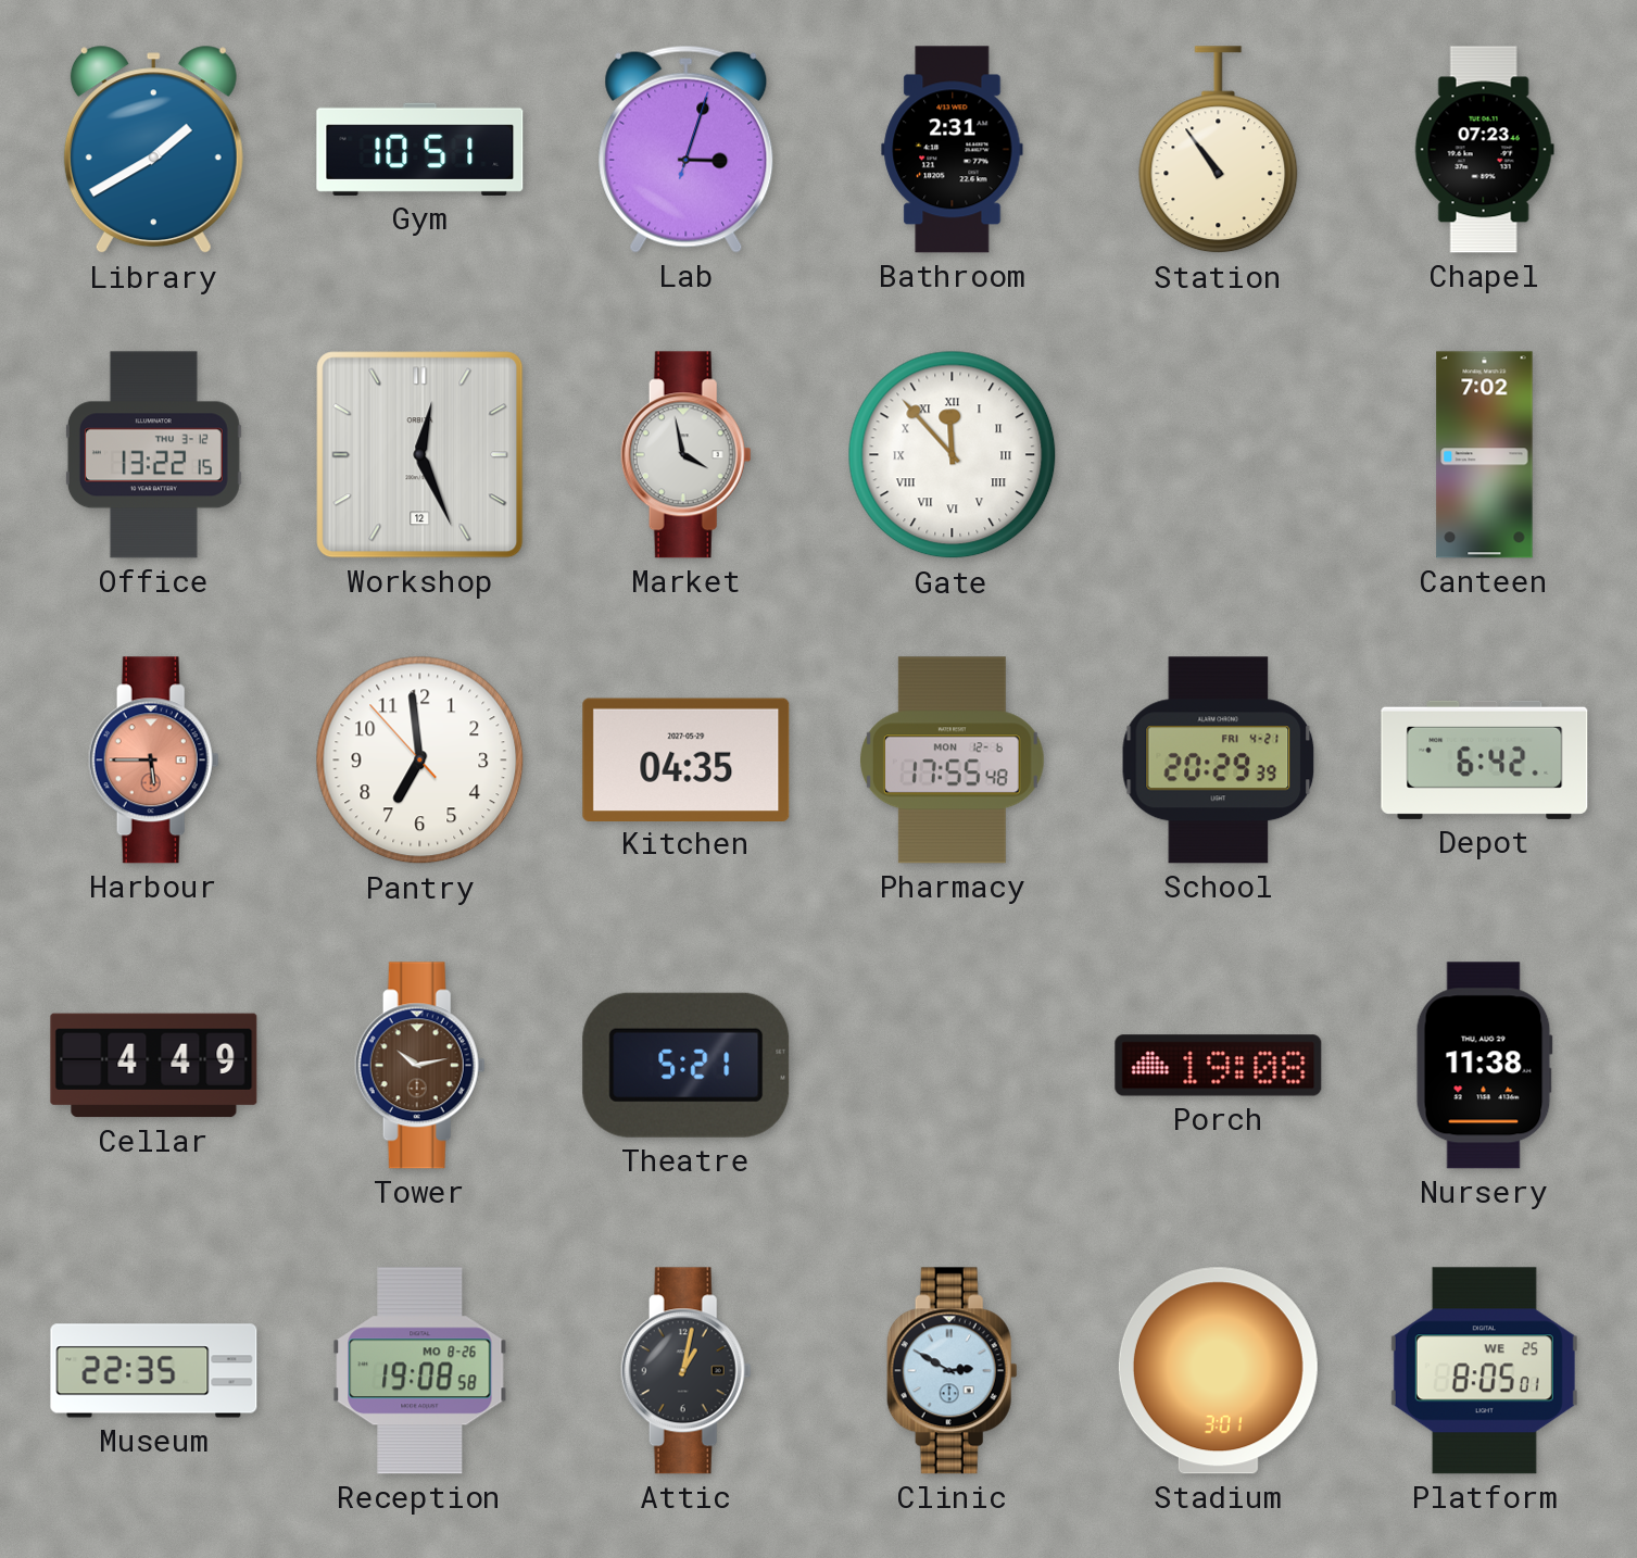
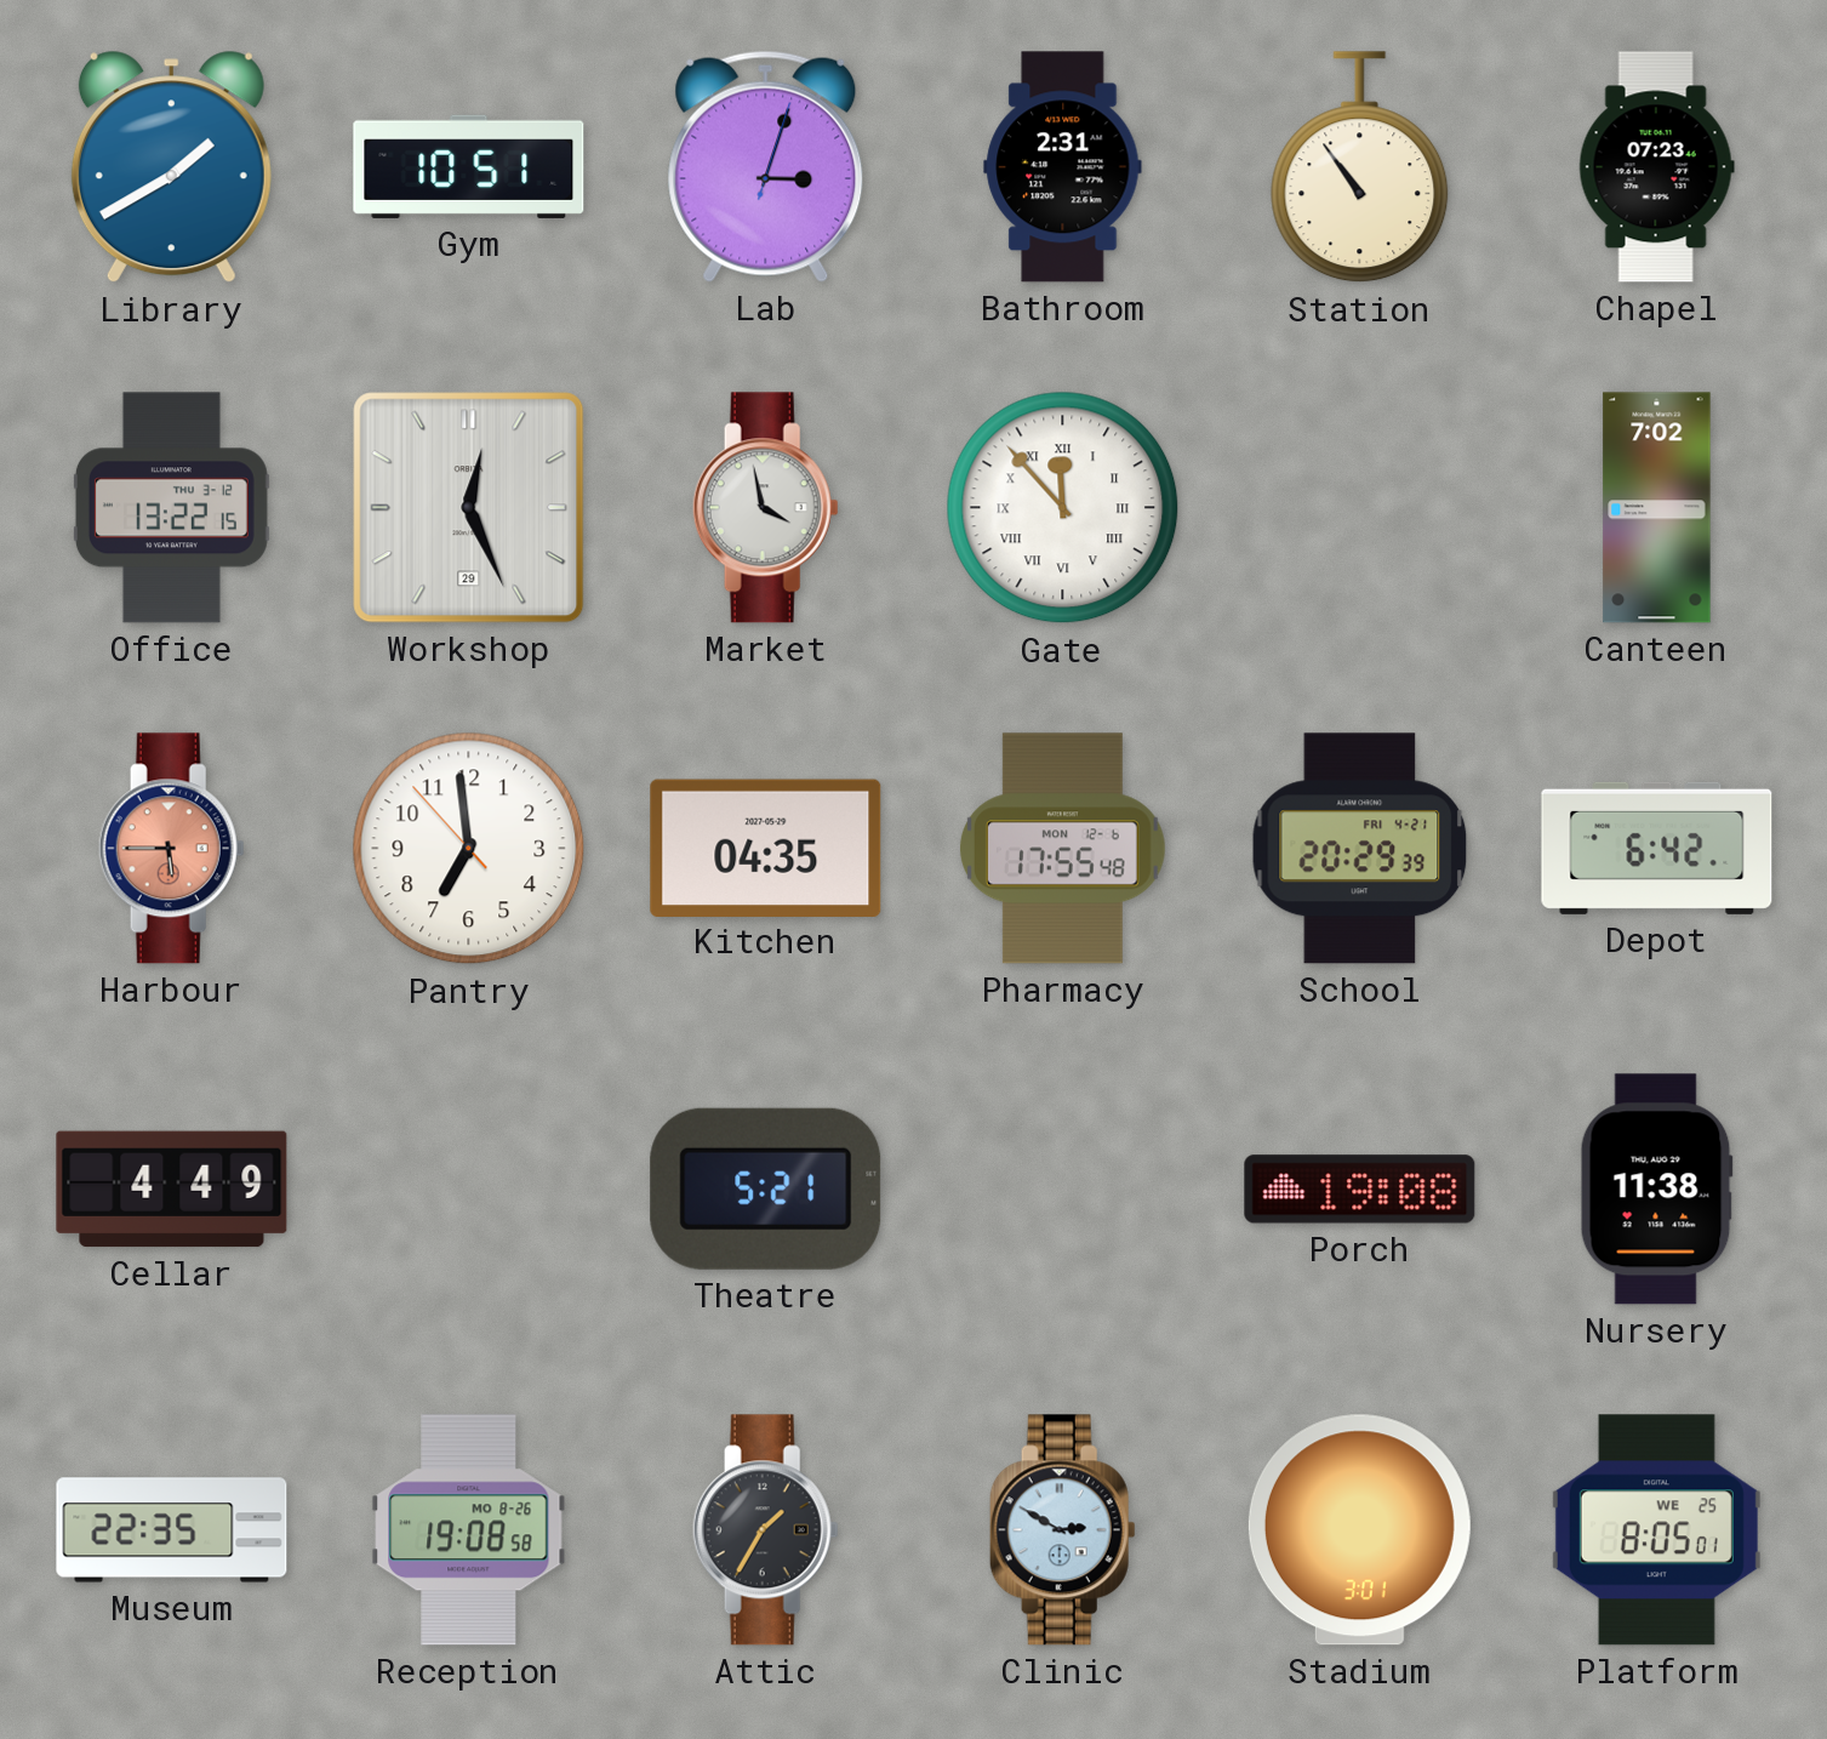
Workshop date: 12 -> 29
Tower: 10:13 -> none
Attic: 1:02 -> 1:35
